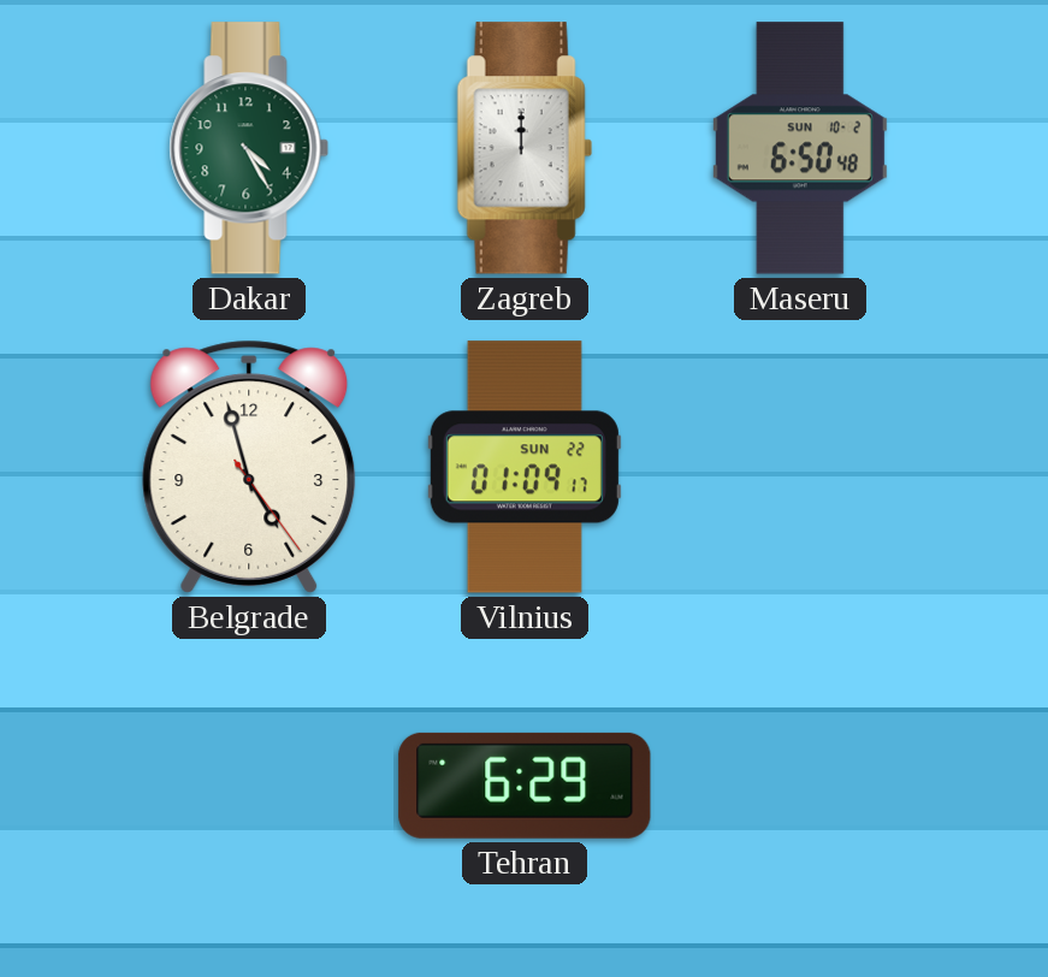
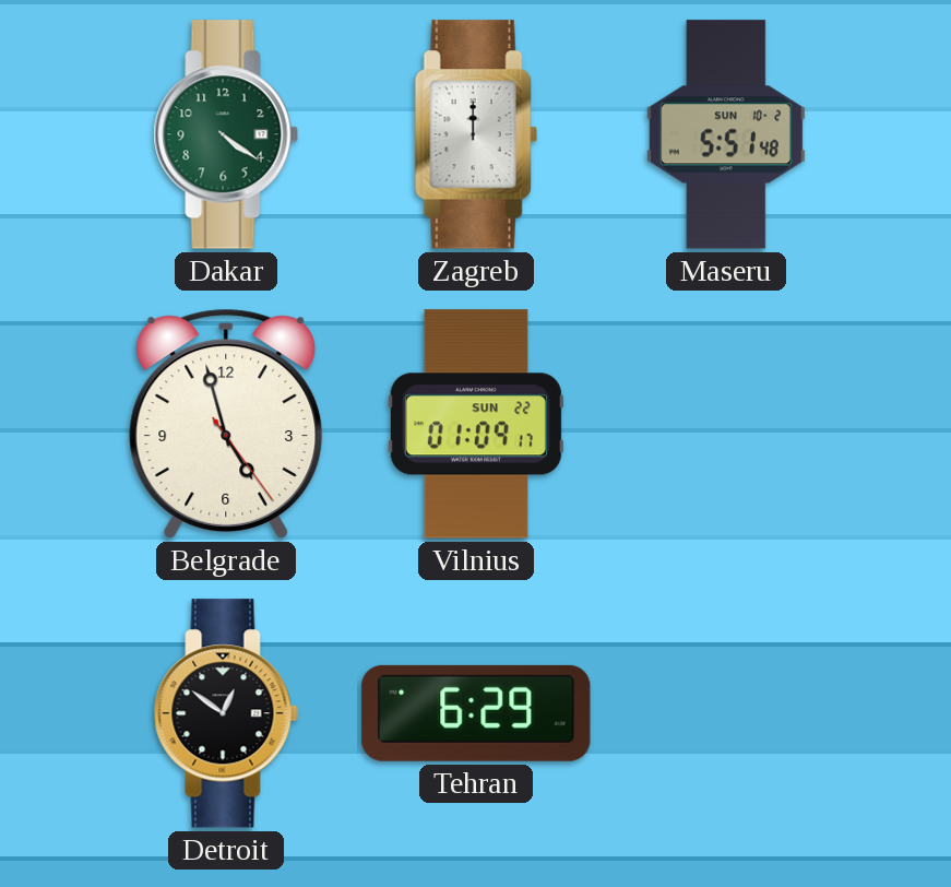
Dakar: 4:25 -> 4:21
Maseru: 6:50 -> 5:51
Detroit: none -> 12:51
